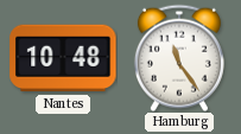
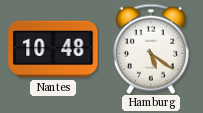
Hamburg: 11:24 -> 5:21
